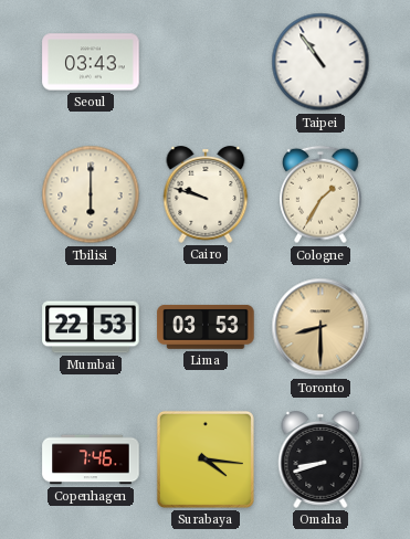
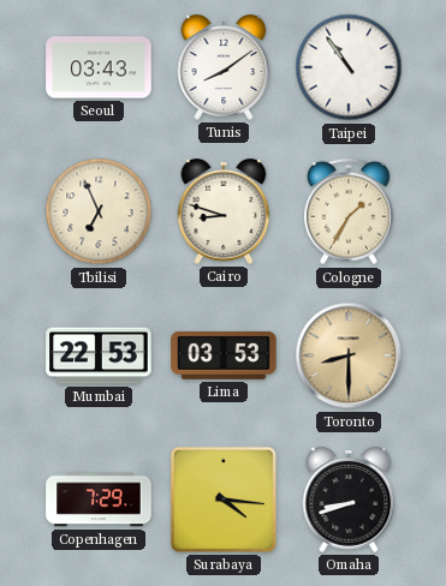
Tunis: none -> 8:09
Tbilisi: 6:00 -> 6:56
Cairo: 9:48 -> 8:48
Copenhagen: 7:46 -> 7:29
